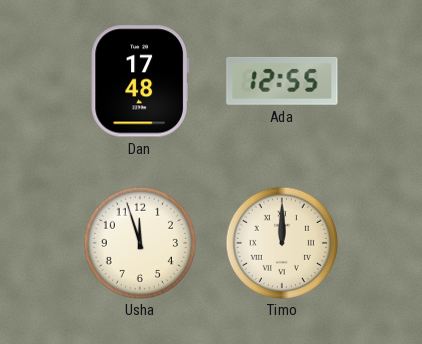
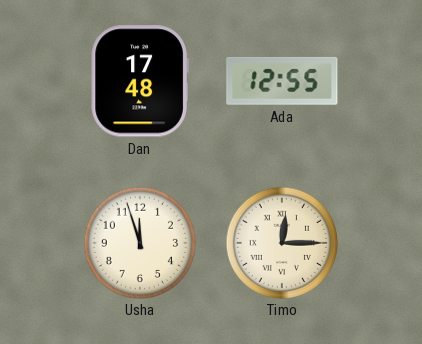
Timo: 12:00 -> 12:15
